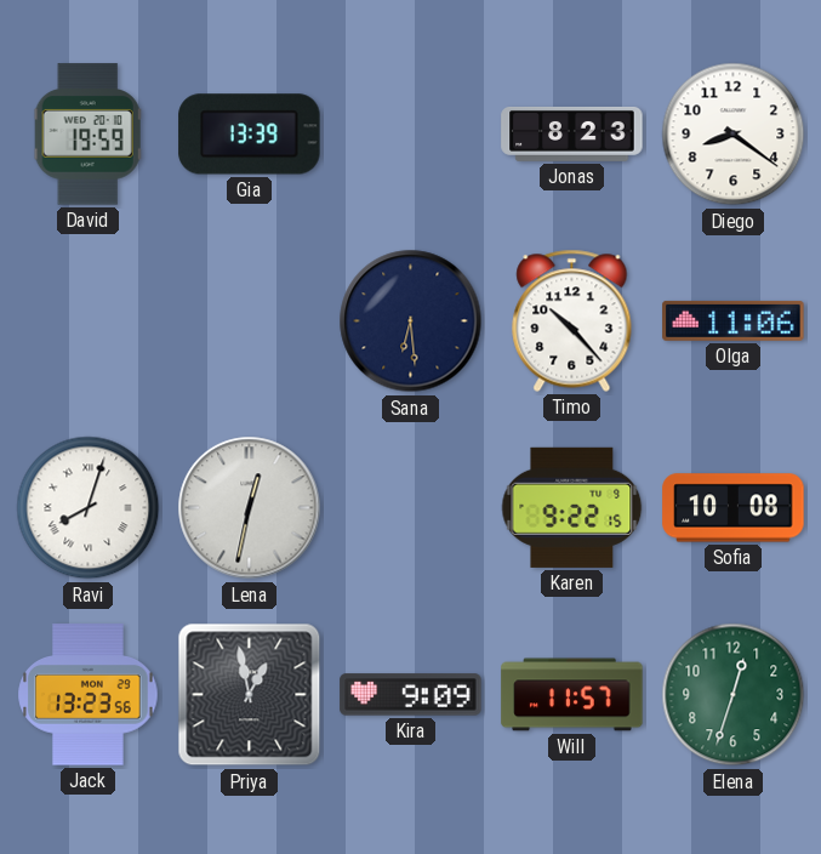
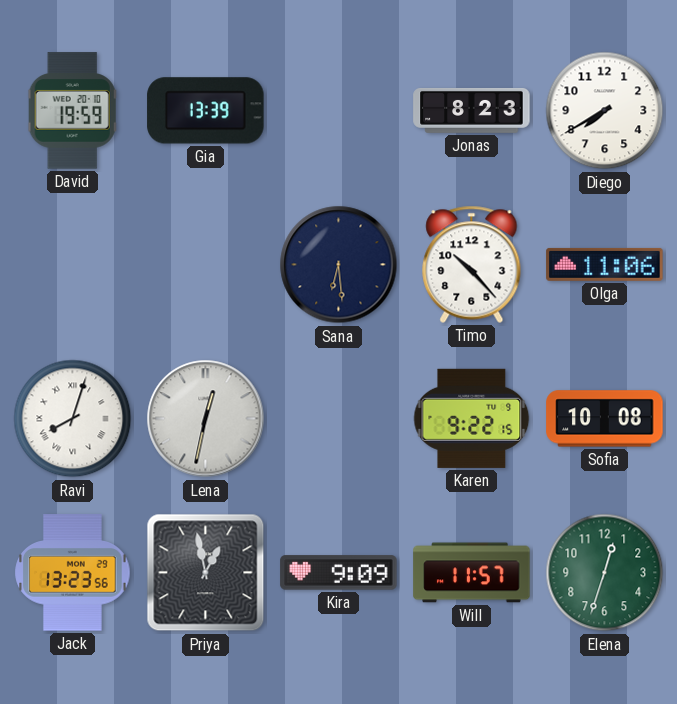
Diego: 8:21 -> 7:40
